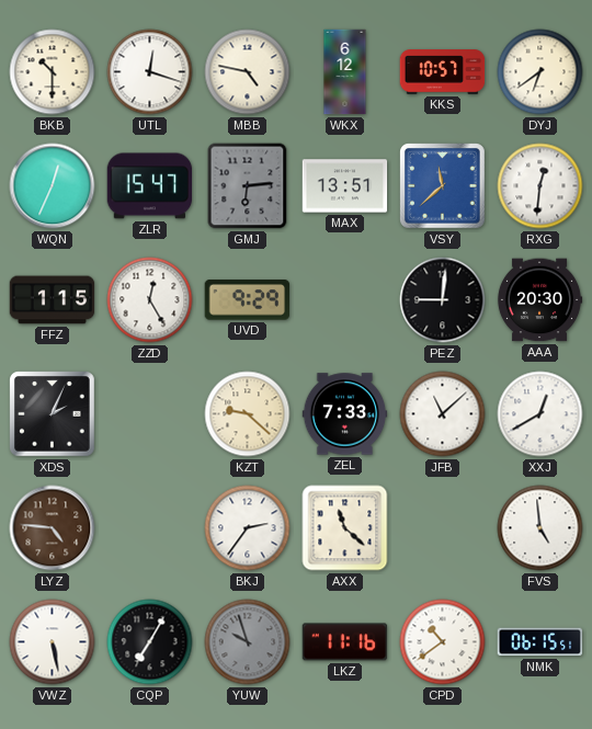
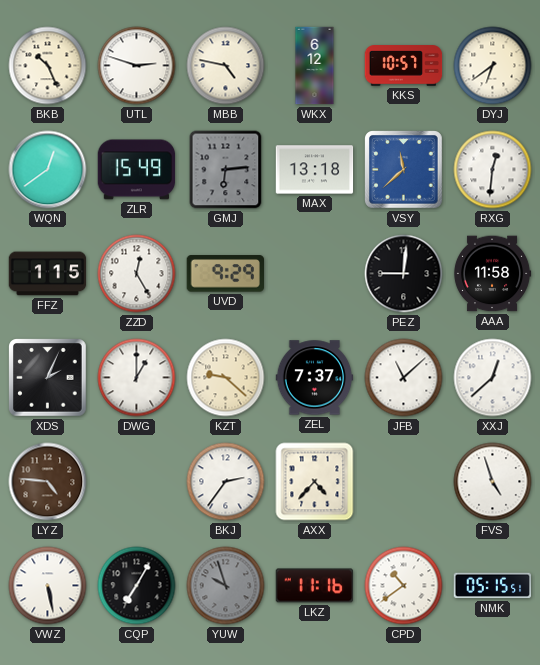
BKB: 10:30 -> 10:26
UTL: 12:18 -> 2:48
WQN: 12:34 -> 12:39
ZLR: 15:47 -> 15:49
MAX: 13:51 -> 13:18
AAA: 20:30 -> 11:58
DWG: none -> 1:00
ZEL: 7:33 -> 7:37
XXJ: 12:40 -> 12:38
AXX: 11:22 -> 4:37
FVS: 4:59 -> 4:57
NMK: 06:15 -> 05:15
